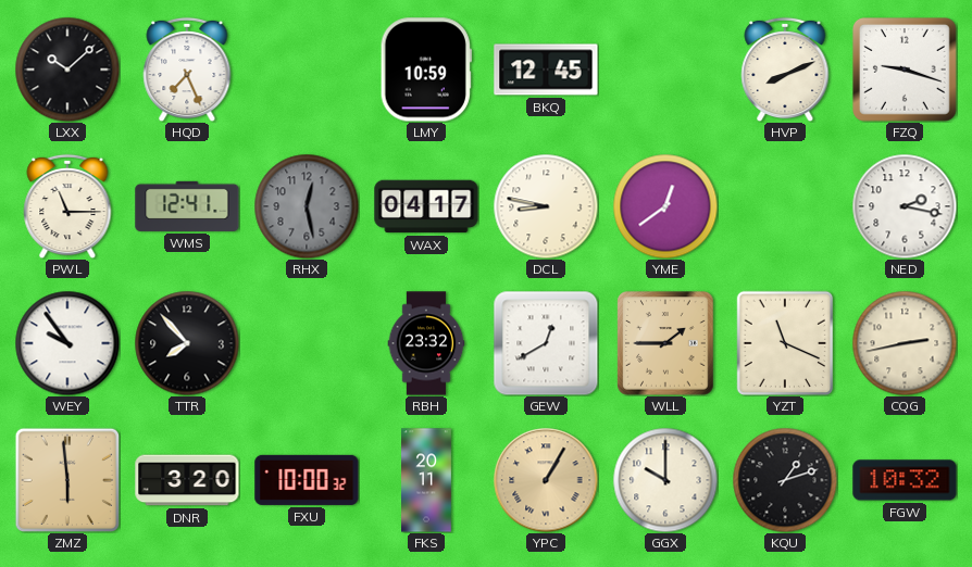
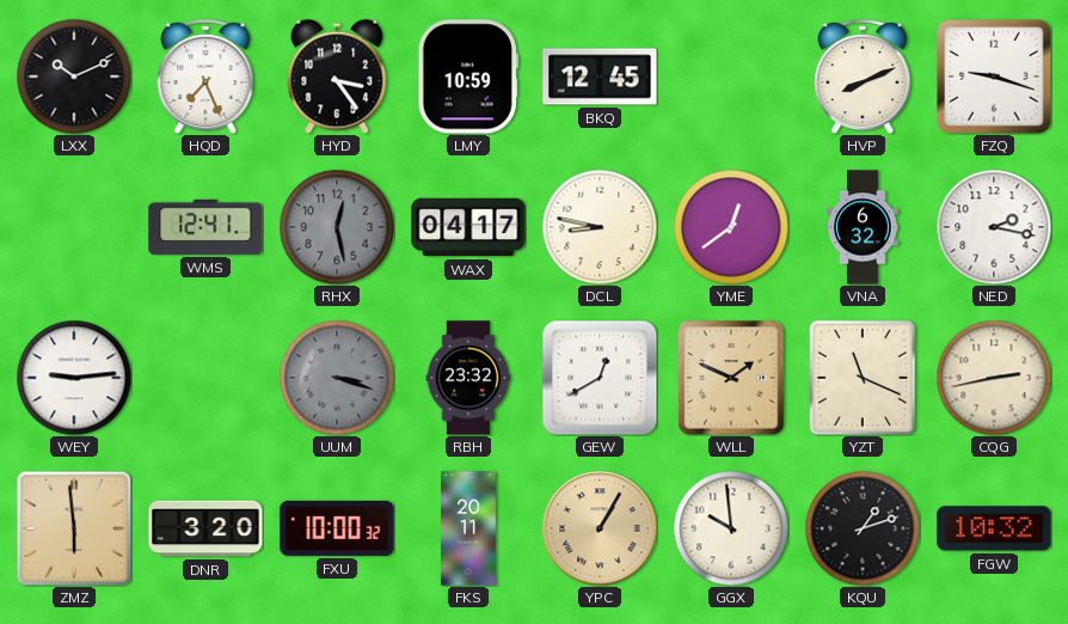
LXX: 10:08 -> 10:11
HYD: none -> 3:24
PWL: 11:15 -> none
VNA: none -> 6:32
WEY: 9:54 -> 9:14
TTR: 7:53 -> none
UUM: none -> 3:18
WLL: 1:45 -> 1:49
GGX: 10:00 -> 9:59
